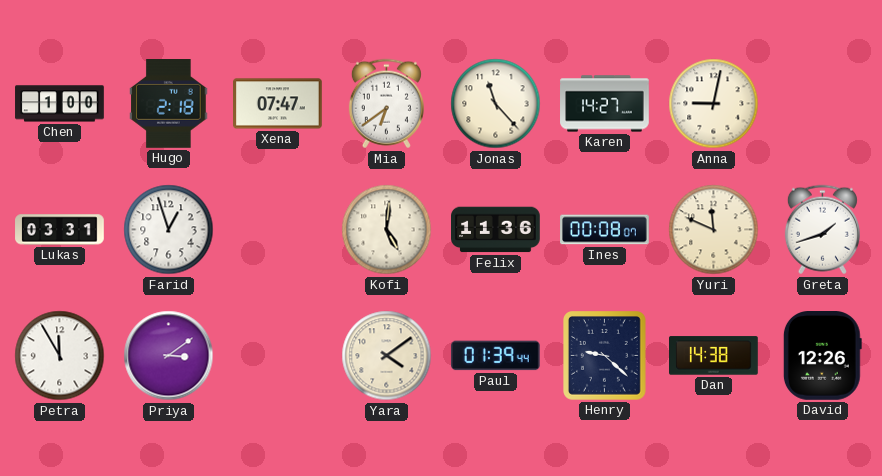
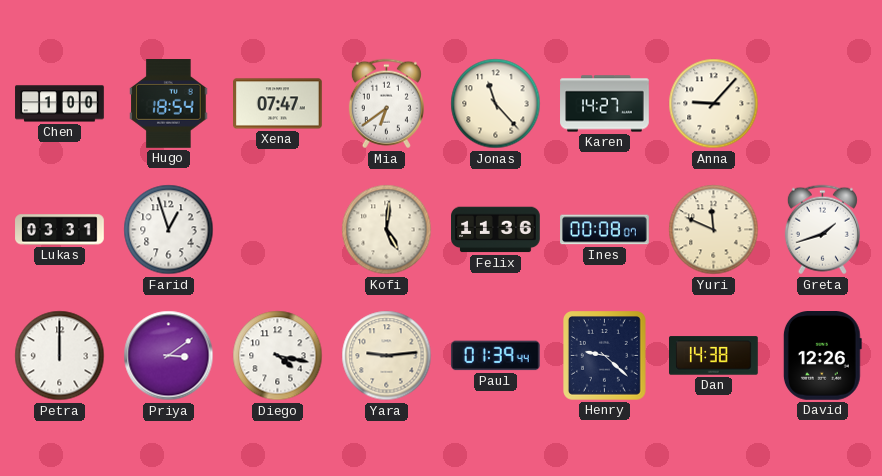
Hugo: 2:18 -> 18:54
Anna: 9:02 -> 9:07
Petra: 11:55 -> 12:00
Diego: none -> 4:17
Yara: 4:09 -> 9:14
